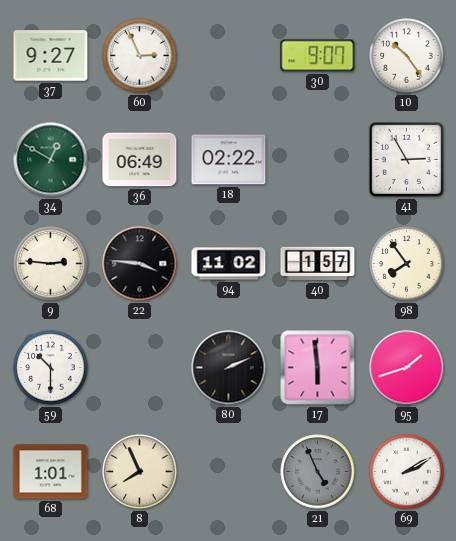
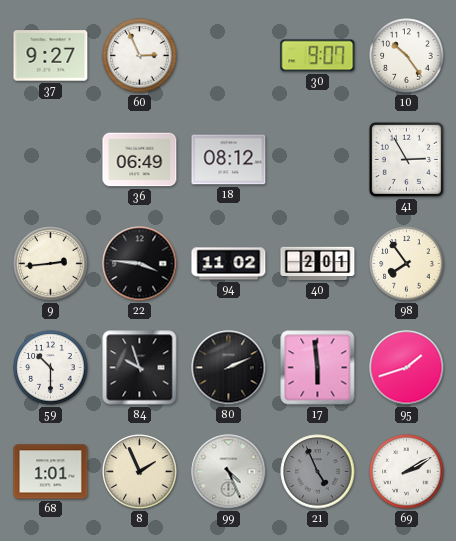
34: 12:50 -> none
18: 02:22 -> 08:12
9: 2:46 -> 2:44
40: 1:57 -> 2:01
84: none -> 9:57
8: 7:56 -> 1:56
99: none -> 4:26
